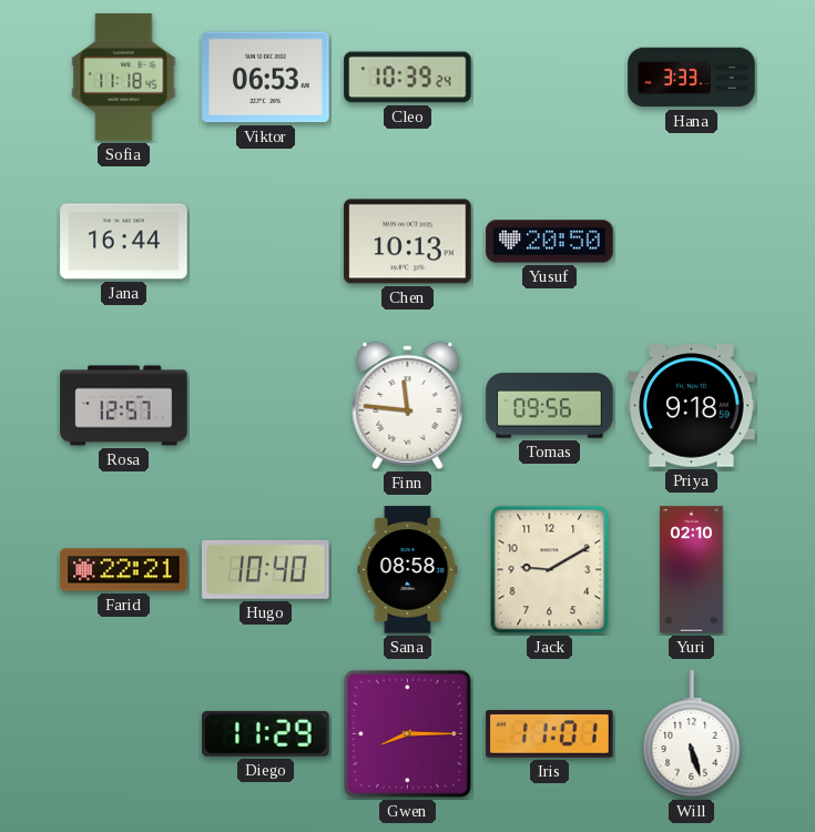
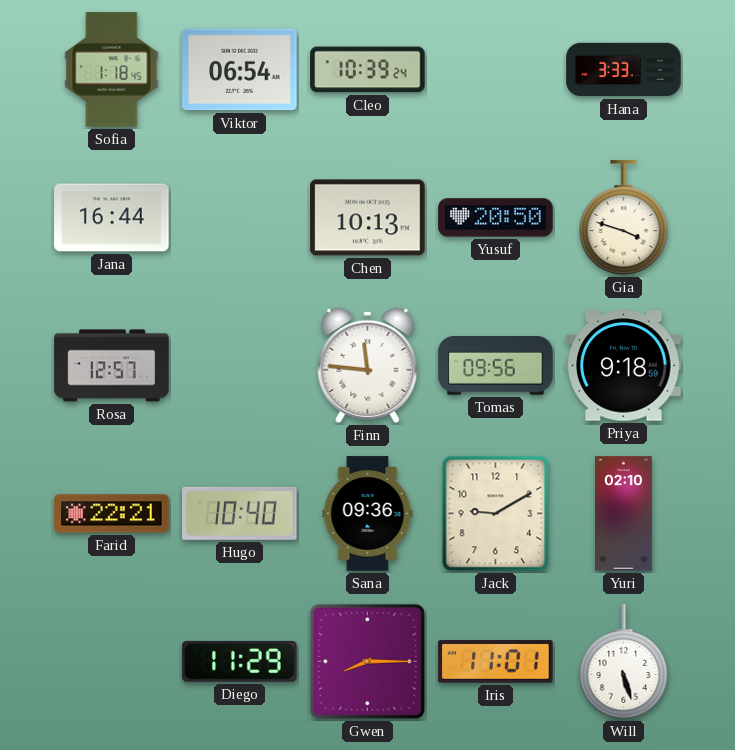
Sofia: 11:18 -> 1:18
Viktor: 06:53 -> 06:54
Gia: none -> 3:48
Sana: 08:58 -> 09:36
